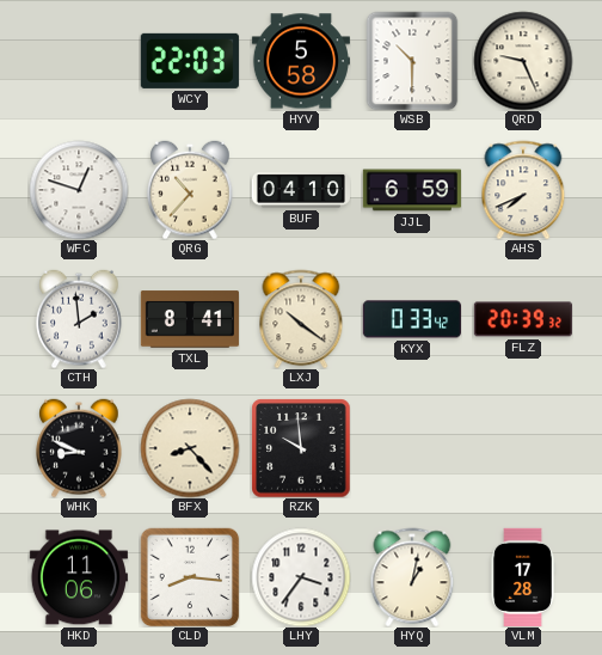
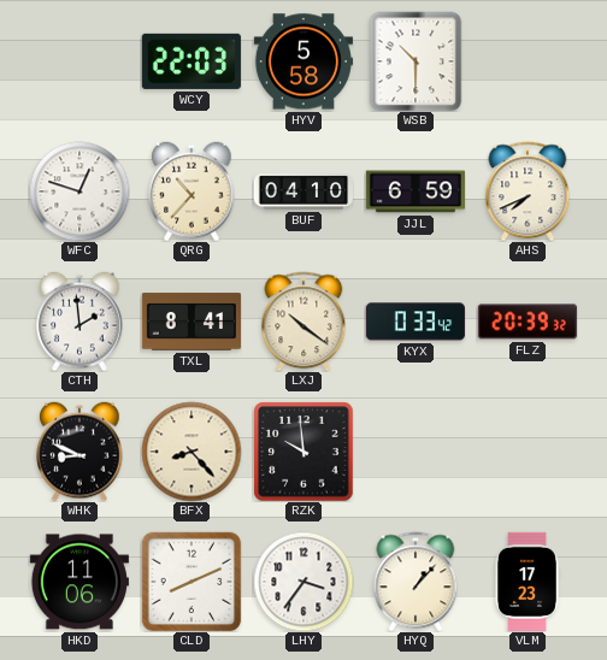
QRD: 9:26 -> none
CLD: 8:16 -> 8:11
HYQ: 1:02 -> 1:07
VLM: 17:28 -> 17:23
